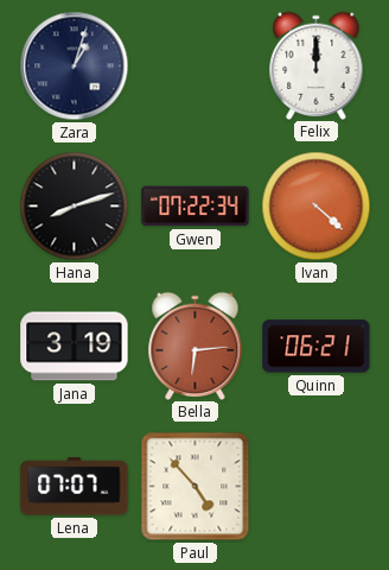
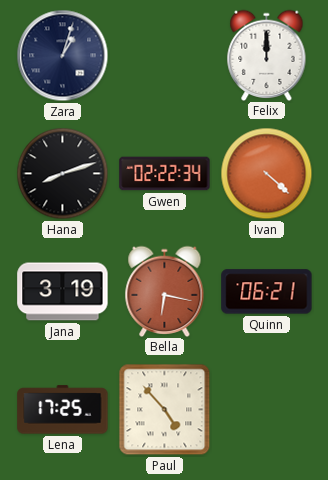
Gwen: 07:22 -> 02:22
Bella: 6:14 -> 6:17
Lena: 07:07 -> 17:25
